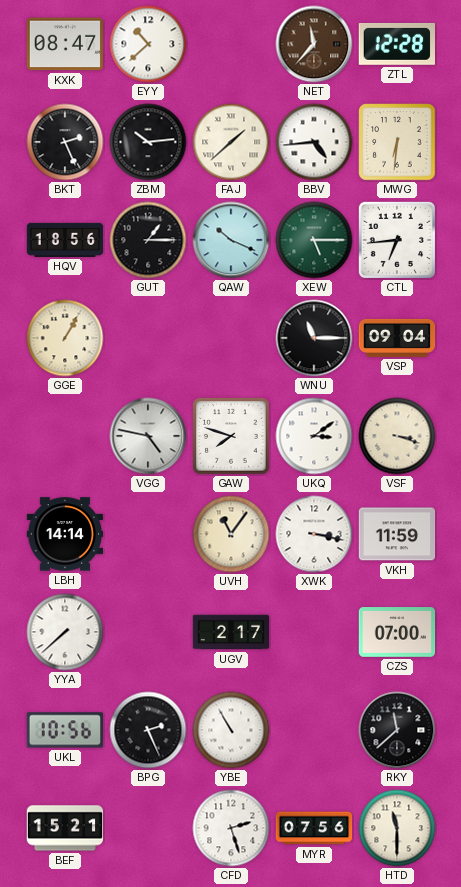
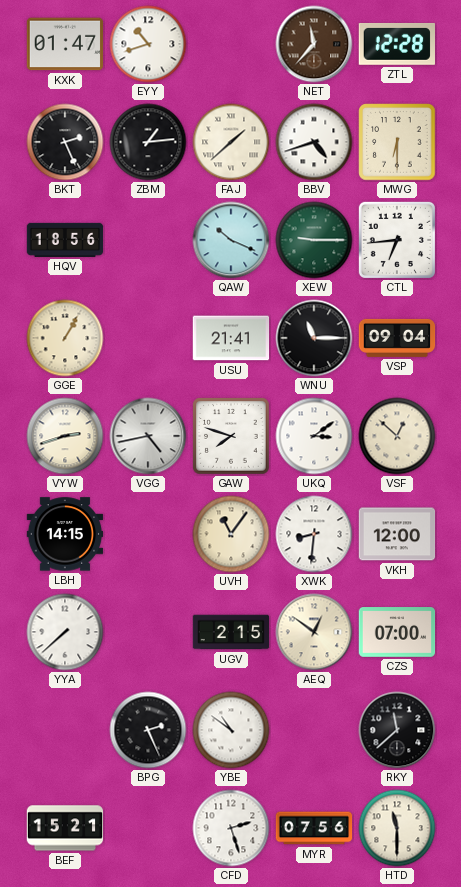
KXK: 08:47 -> 01:47
EYY: 10:38 -> 10:42
ZBM: 10:14 -> 1:14
BBV: 4:44 -> 4:42
MWG: 6:31 -> 6:30
GUT: 1:15 -> none
XEW: 5:15 -> 9:15
USU: none -> 21:41
VYW: none -> 2:42
VGG: 4:47 -> 4:43
VSF: 3:18 -> 12:52
LBH: 14:14 -> 14:15
XWK: 3:17 -> 8:31
VKH: 11:59 -> 12:00
UGV: 2:17 -> 2:15
AEQ: none -> 12:51
UKL: 10:56 -> none
YBE: 10:55 -> 10:51
